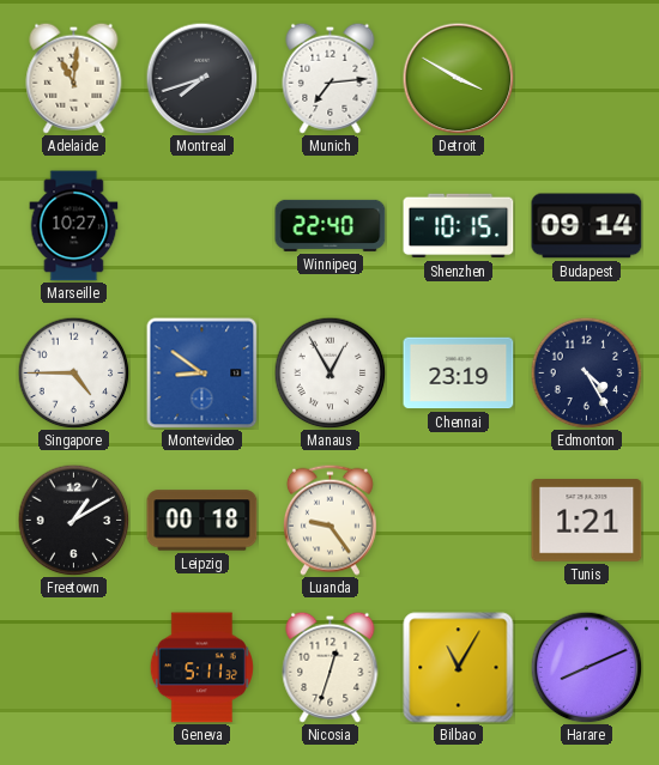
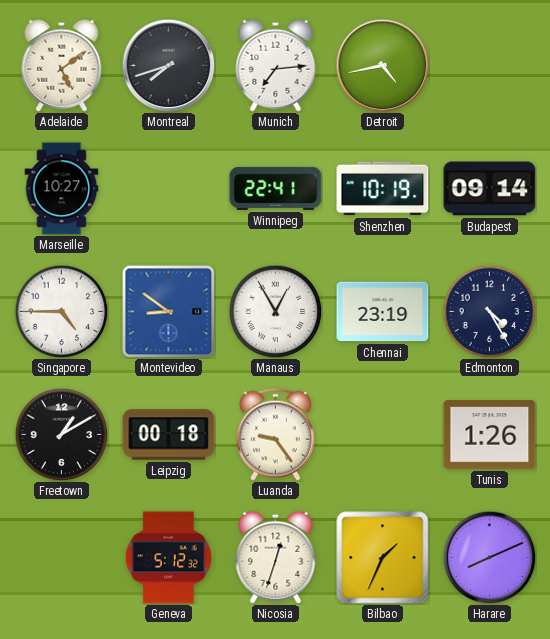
Adelaide: 11:01 -> 5:09
Detroit: 3:50 -> 4:43
Winnipeg: 22:40 -> 22:41
Shenzhen: 10:15 -> 10:19
Tunis: 1:21 -> 1:26
Geneva: 5:11 -> 5:12
Bilbao: 11:05 -> 1:34
